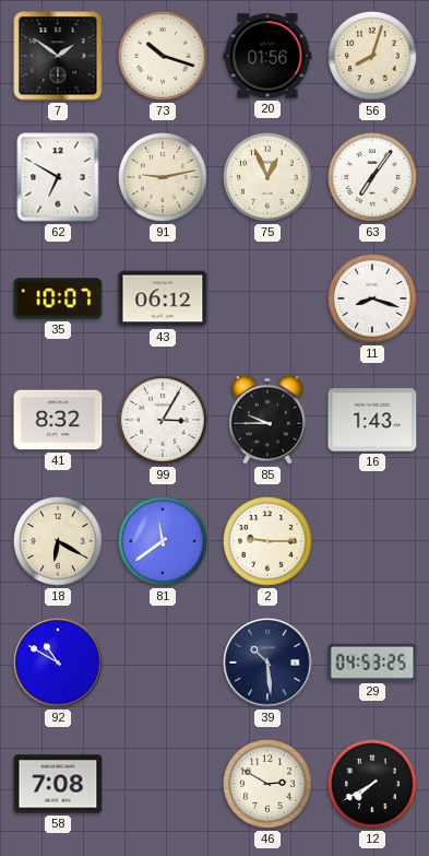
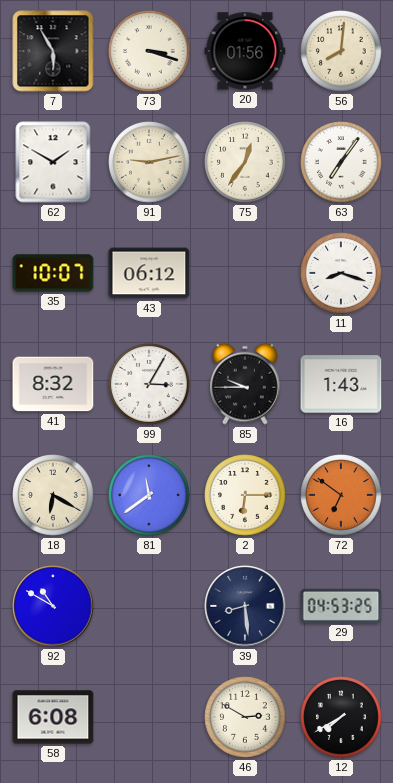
7: 1:51 -> 5:55
73: 10:18 -> 3:18
56: 8:03 -> 8:01
62: 6:50 -> 1:50
75: 12:56 -> 12:36
2: 9:15 -> 6:15
72: none -> 6:51
39: 10:29 -> 8:29
58: 7:08 -> 6:08
